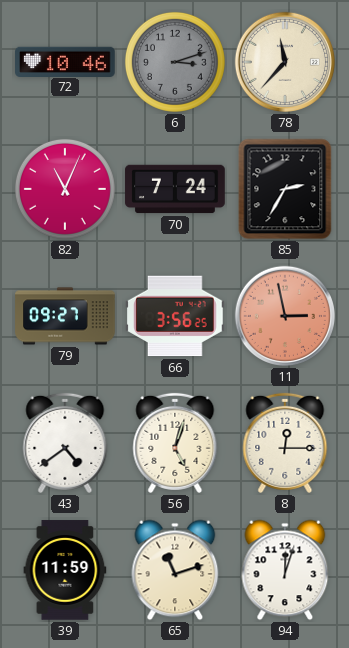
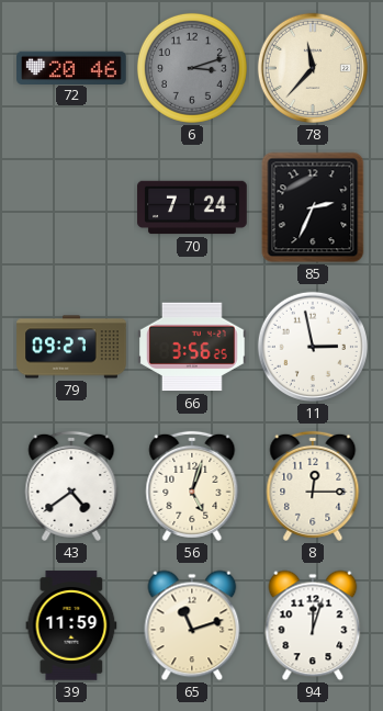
72: 10:46 -> 20:46
82: 11:04 -> none
85: 2:35 -> 2:34
11 dial: salmon -> white
